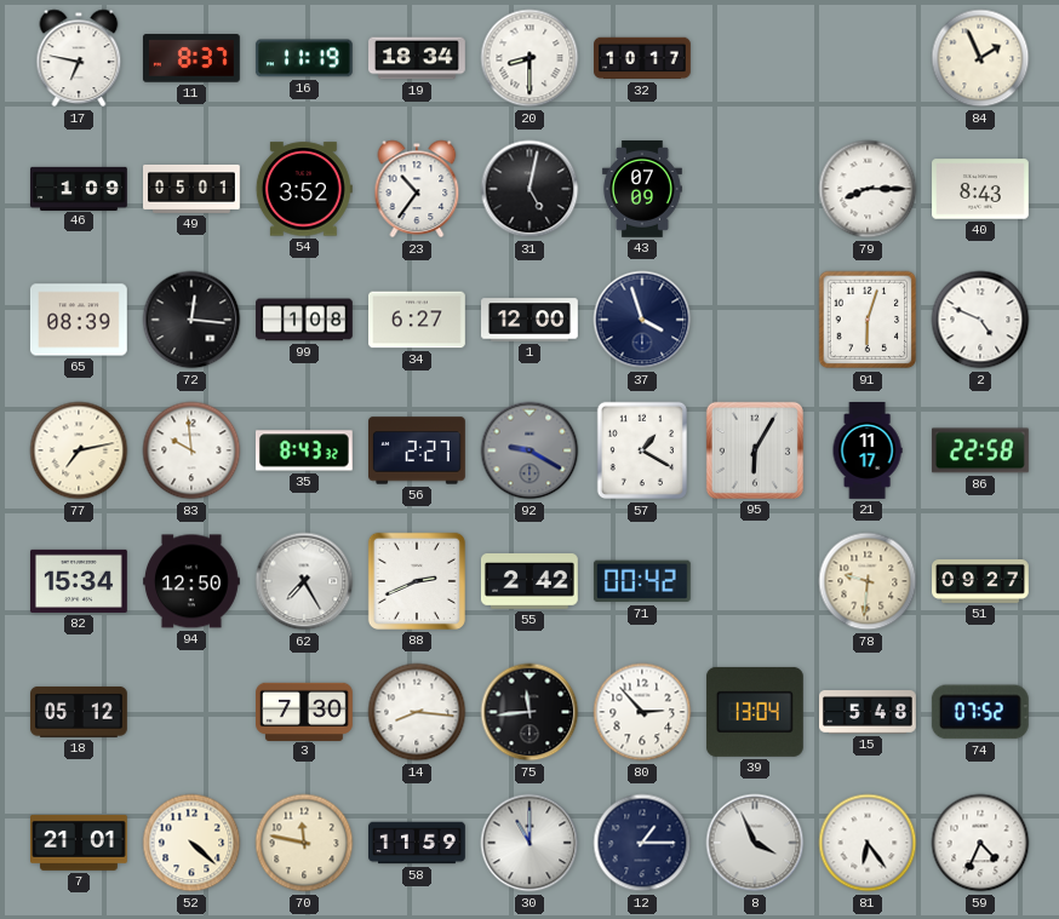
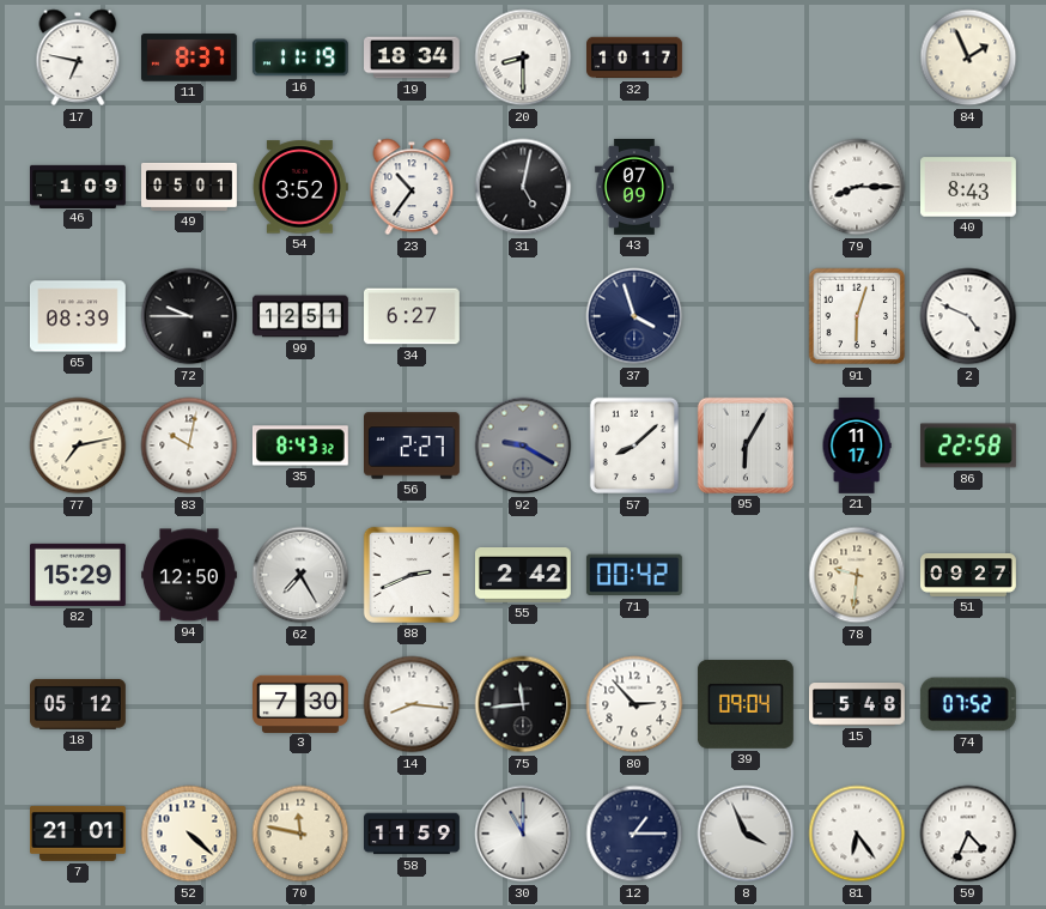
72: 12:16 -> 9:45
99: 1:08 -> 12:51
1: 12:00 -> none
83: 9:59 -> 10:02
57: 1:20 -> 8:08
82: 15:34 -> 15:29
39: 13:04 -> 09:04
